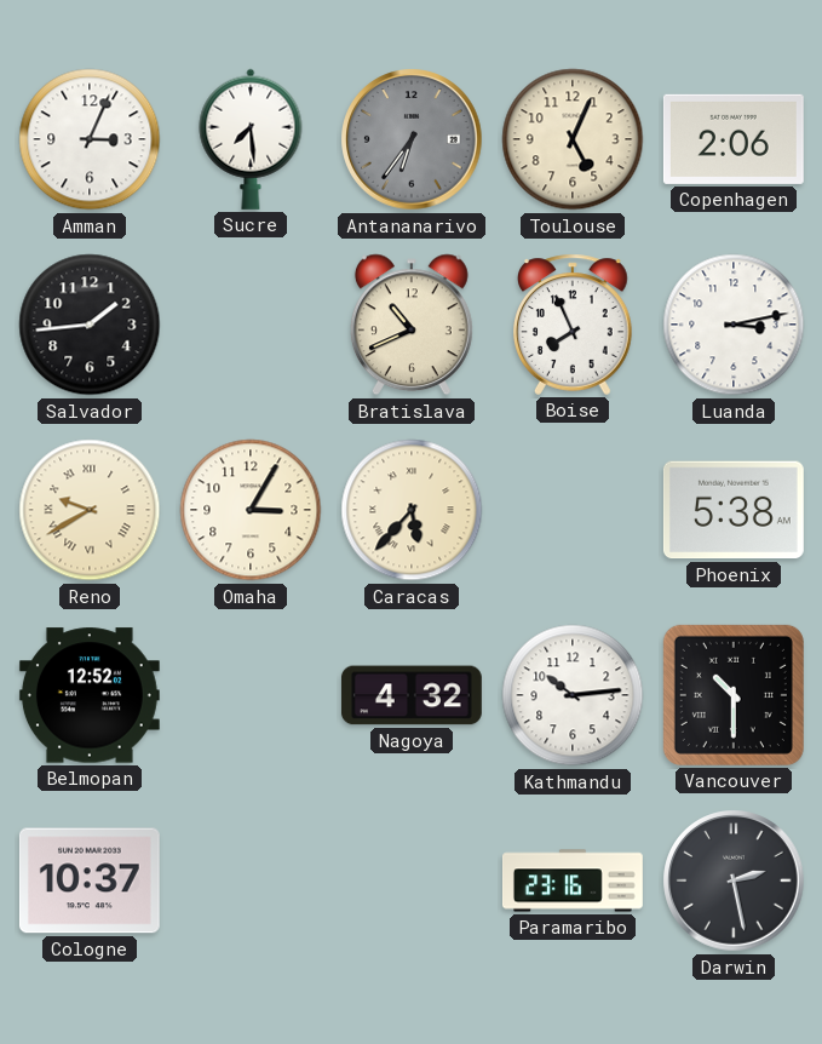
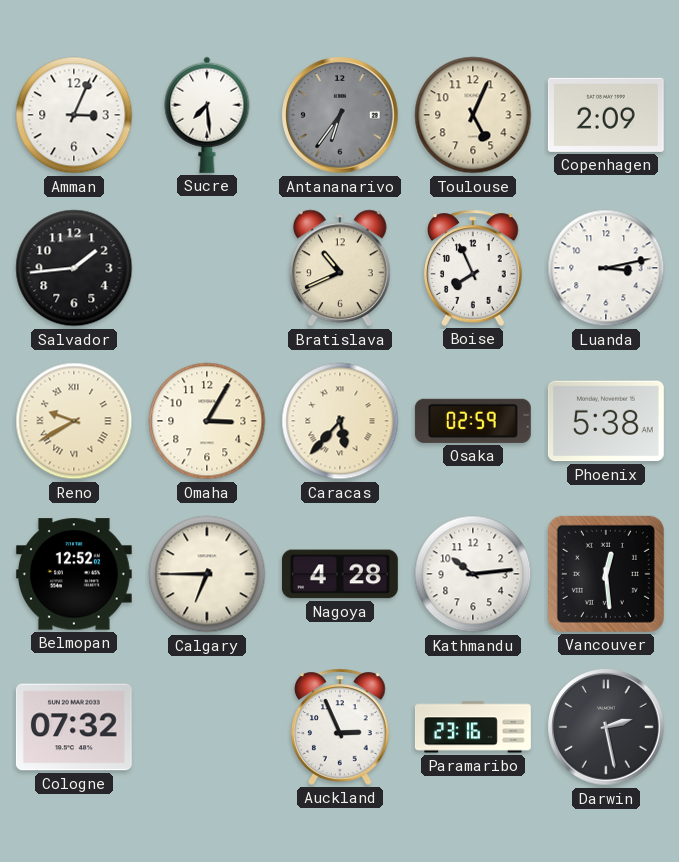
Copenhagen: 2:06 -> 2:09
Osaka: none -> 02:59
Calgary: none -> 6:45
Nagoya: 4:32 -> 4:28
Vancouver: 10:30 -> 12:29
Cologne: 10:37 -> 07:32
Auckland: none -> 2:56
